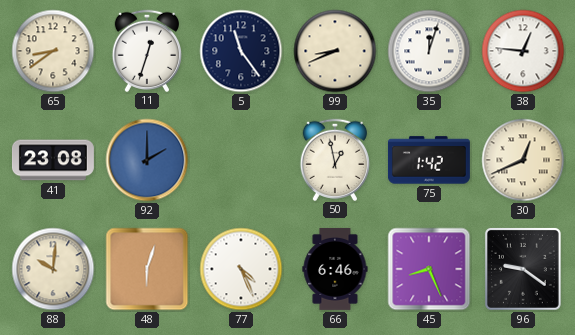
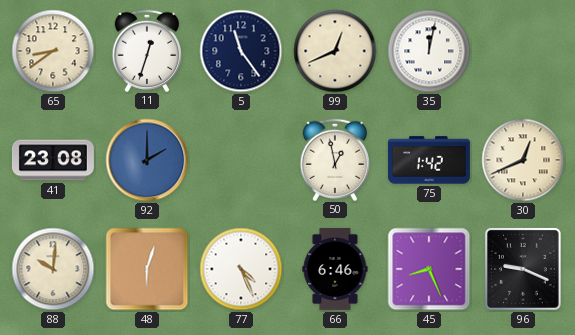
99: 8:41 -> 12:41
35: 12:03 -> 12:02
38: 12:46 -> none
96: 9:21 -> 9:19
